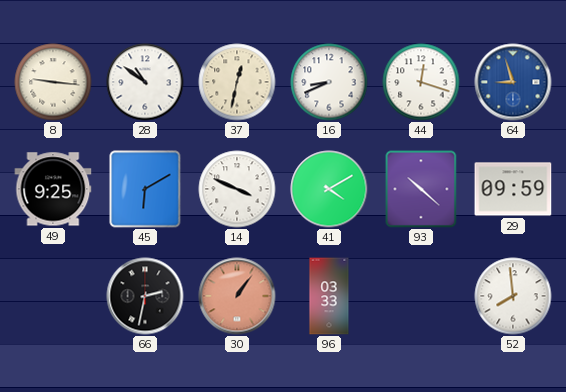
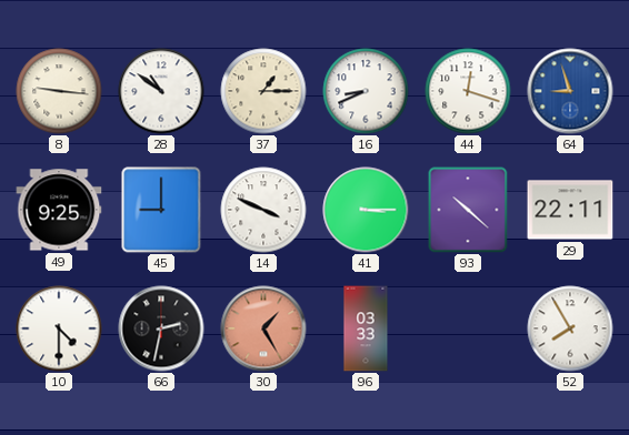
37: 12:32 -> 1:15
45: 6:10 -> 9:00
41: 4:10 -> 3:15
29: 09:59 -> 22:11
10: none -> 4:30
30: 1:06 -> 1:25
52: 7:59 -> 7:55
